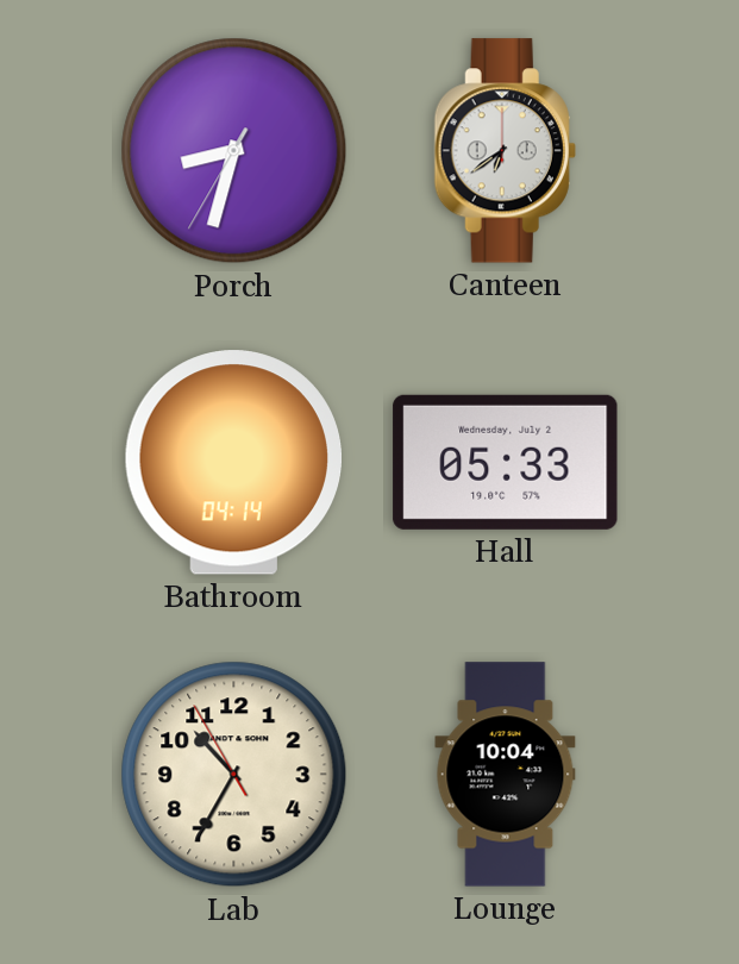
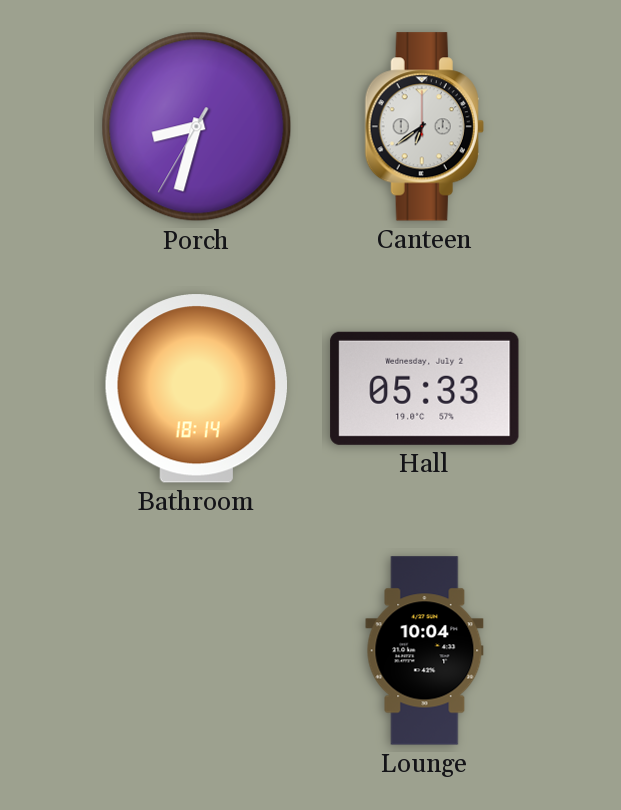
Bathroom: 04:14 -> 18:14
Lab: 10:34 -> none
